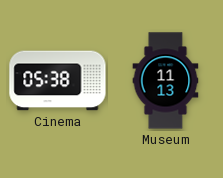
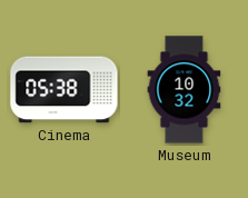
Museum: 11:13 -> 10:32
